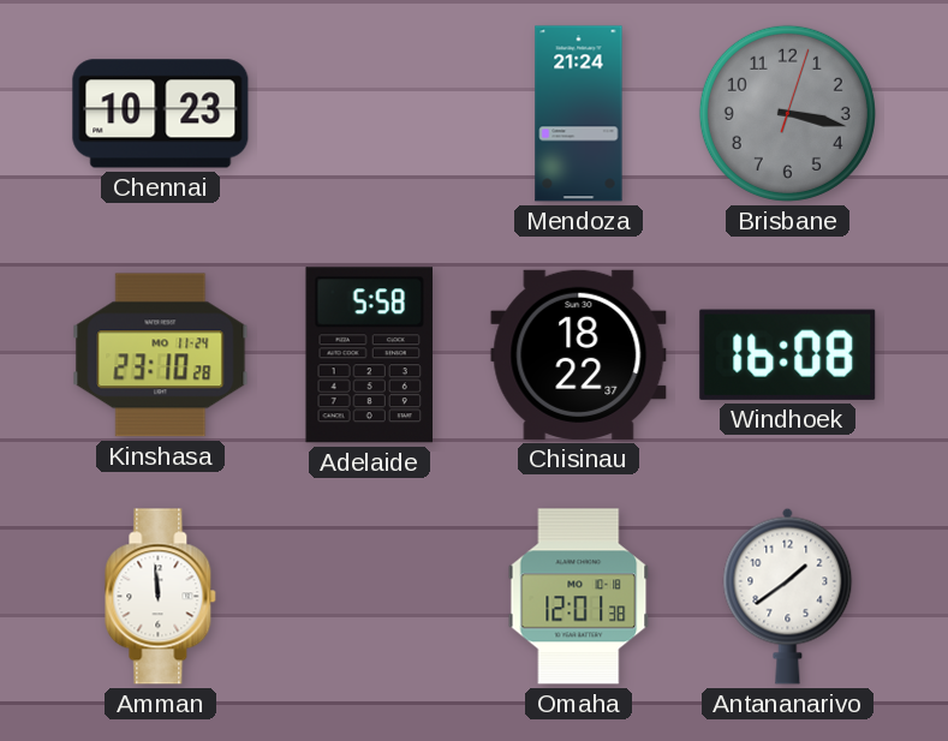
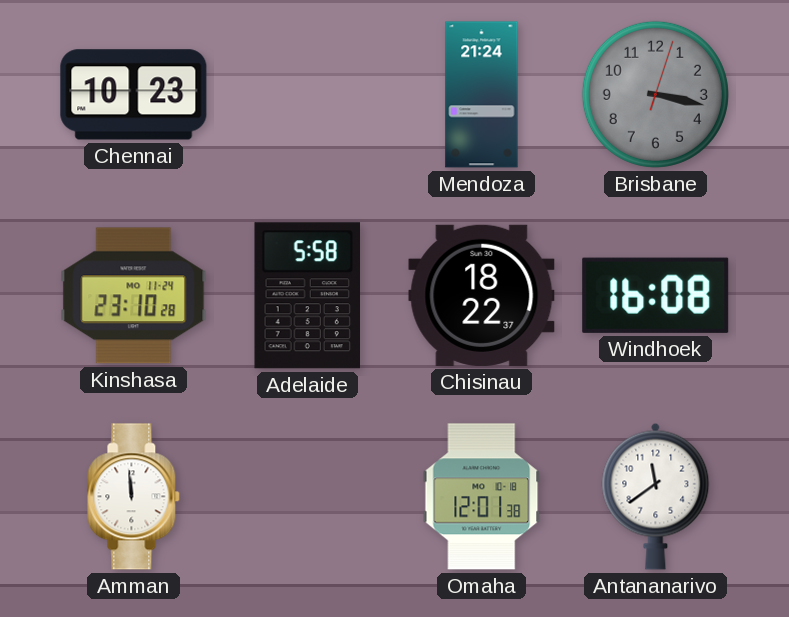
Antananarivo: 1:39 -> 11:39
